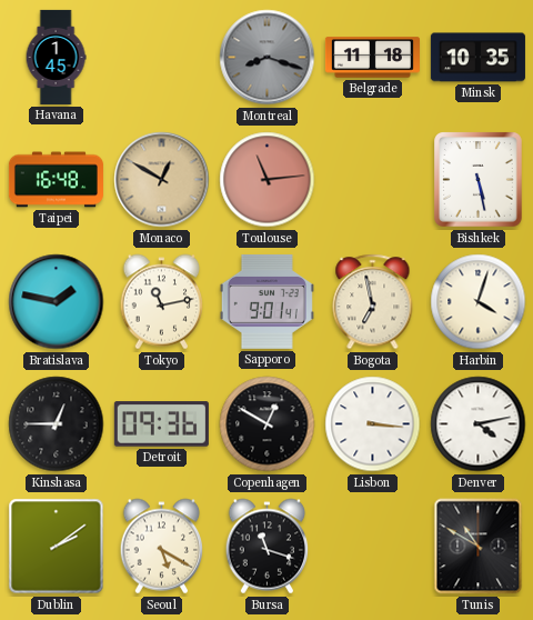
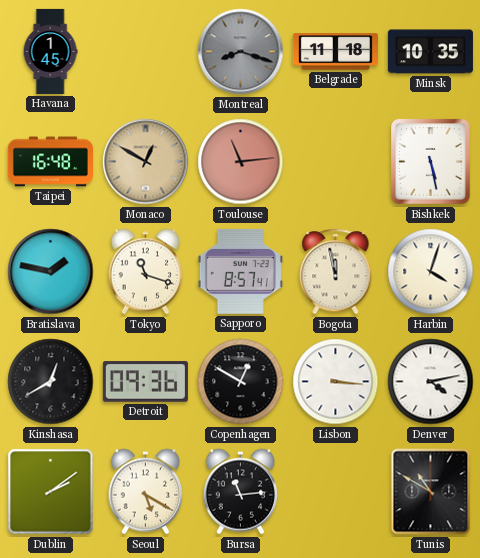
Tokyo: 11:13 -> 11:18
Sapporo: 9:01 -> 8:57
Bogota: 6:58 -> 11:58
Kinshasa: 12:45 -> 12:40
Bursa: 11:18 -> 11:14
